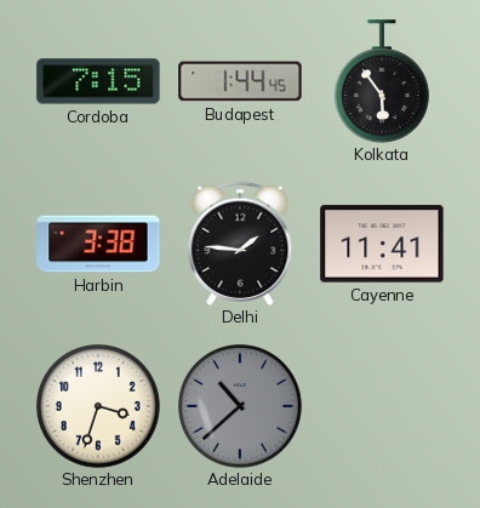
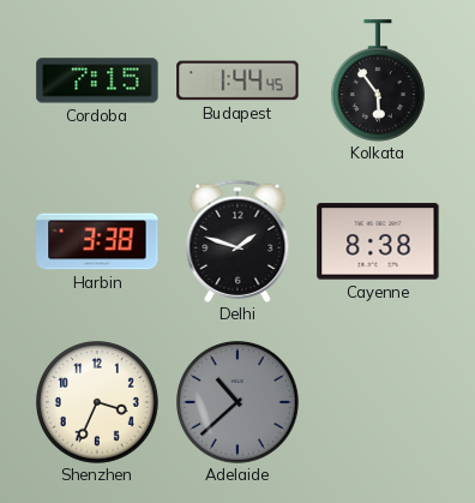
Delhi: 1:46 -> 1:48
Cayenne: 11:41 -> 8:38
Shenzhen: 3:33 -> 3:34
